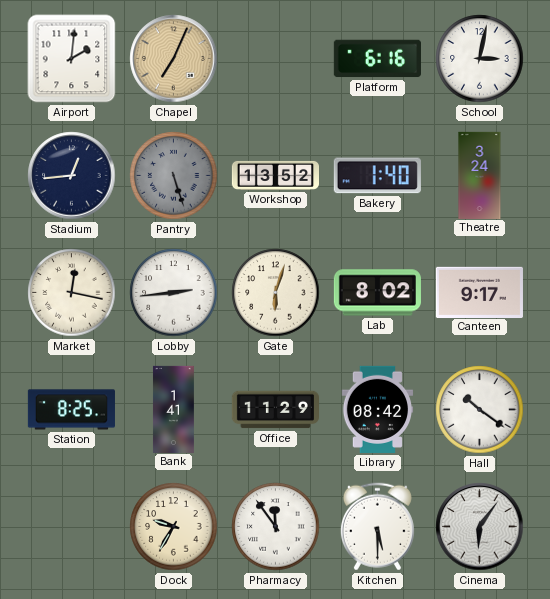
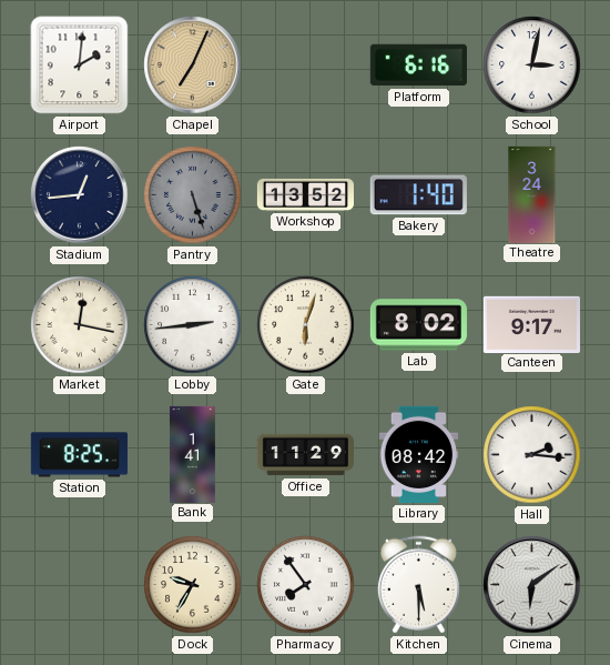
Hall: 10:21 -> 2:16
Pharmacy: 11:54 -> 7:54
Cinema: 6:06 -> 6:09
